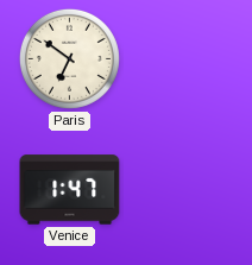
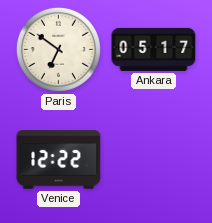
Ankara: none -> 05:17
Venice: 1:47 -> 12:22
